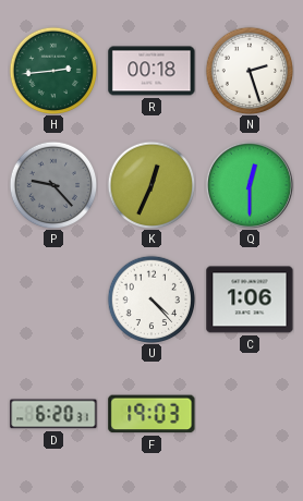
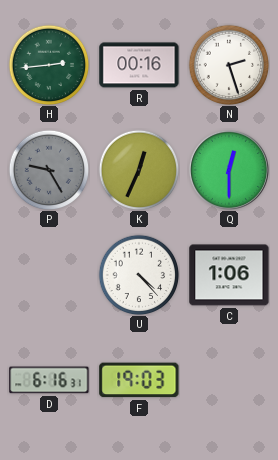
R: 00:18 -> 00:16
P: 9:23 -> 9:25
D: 6:20 -> 6:16
